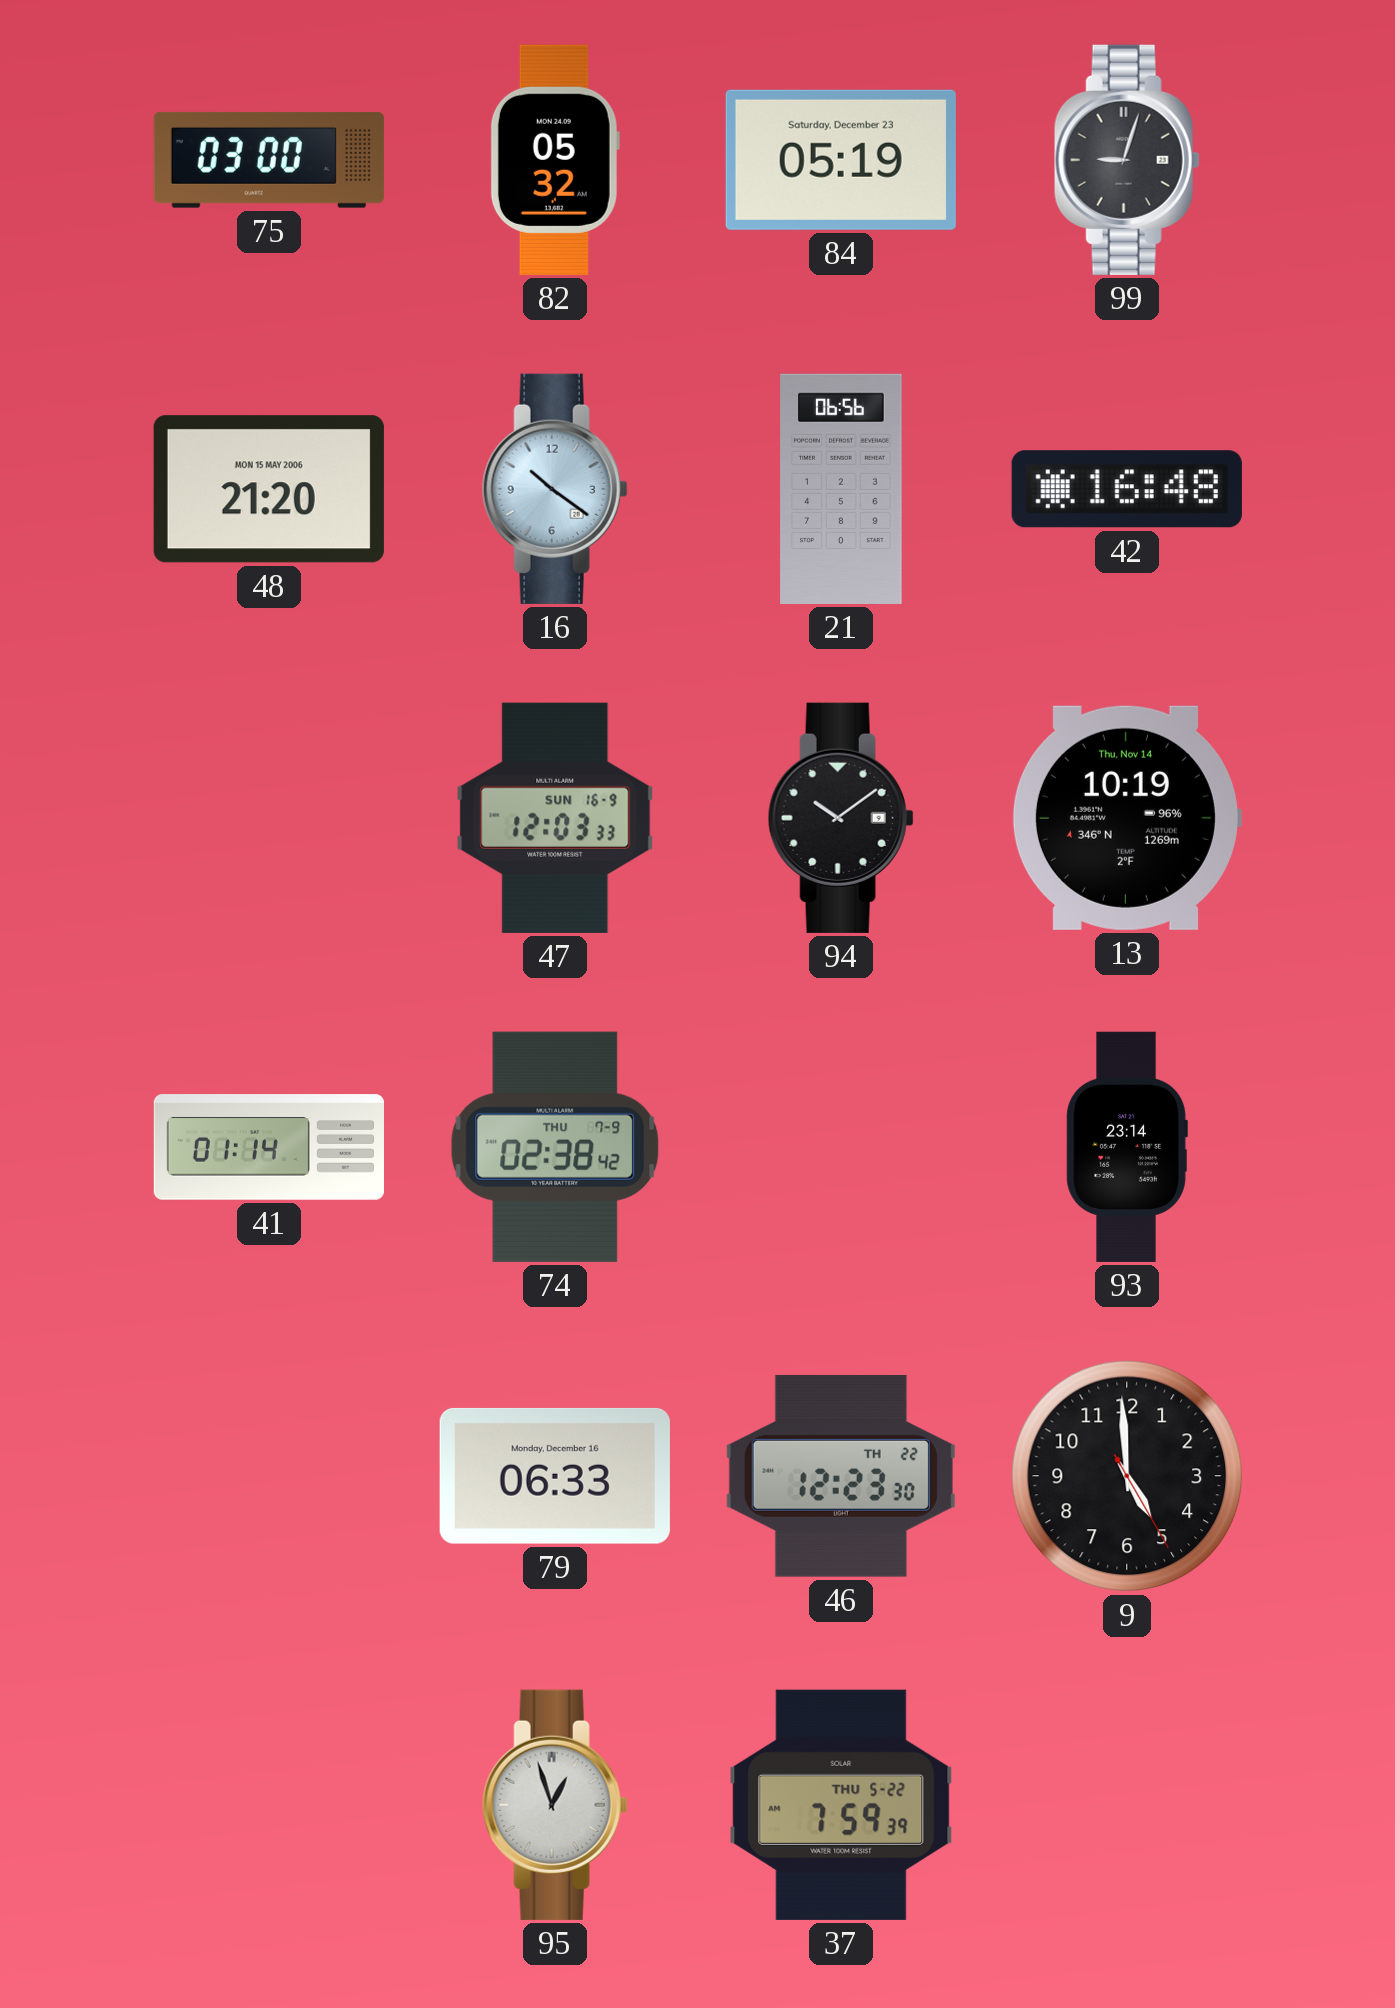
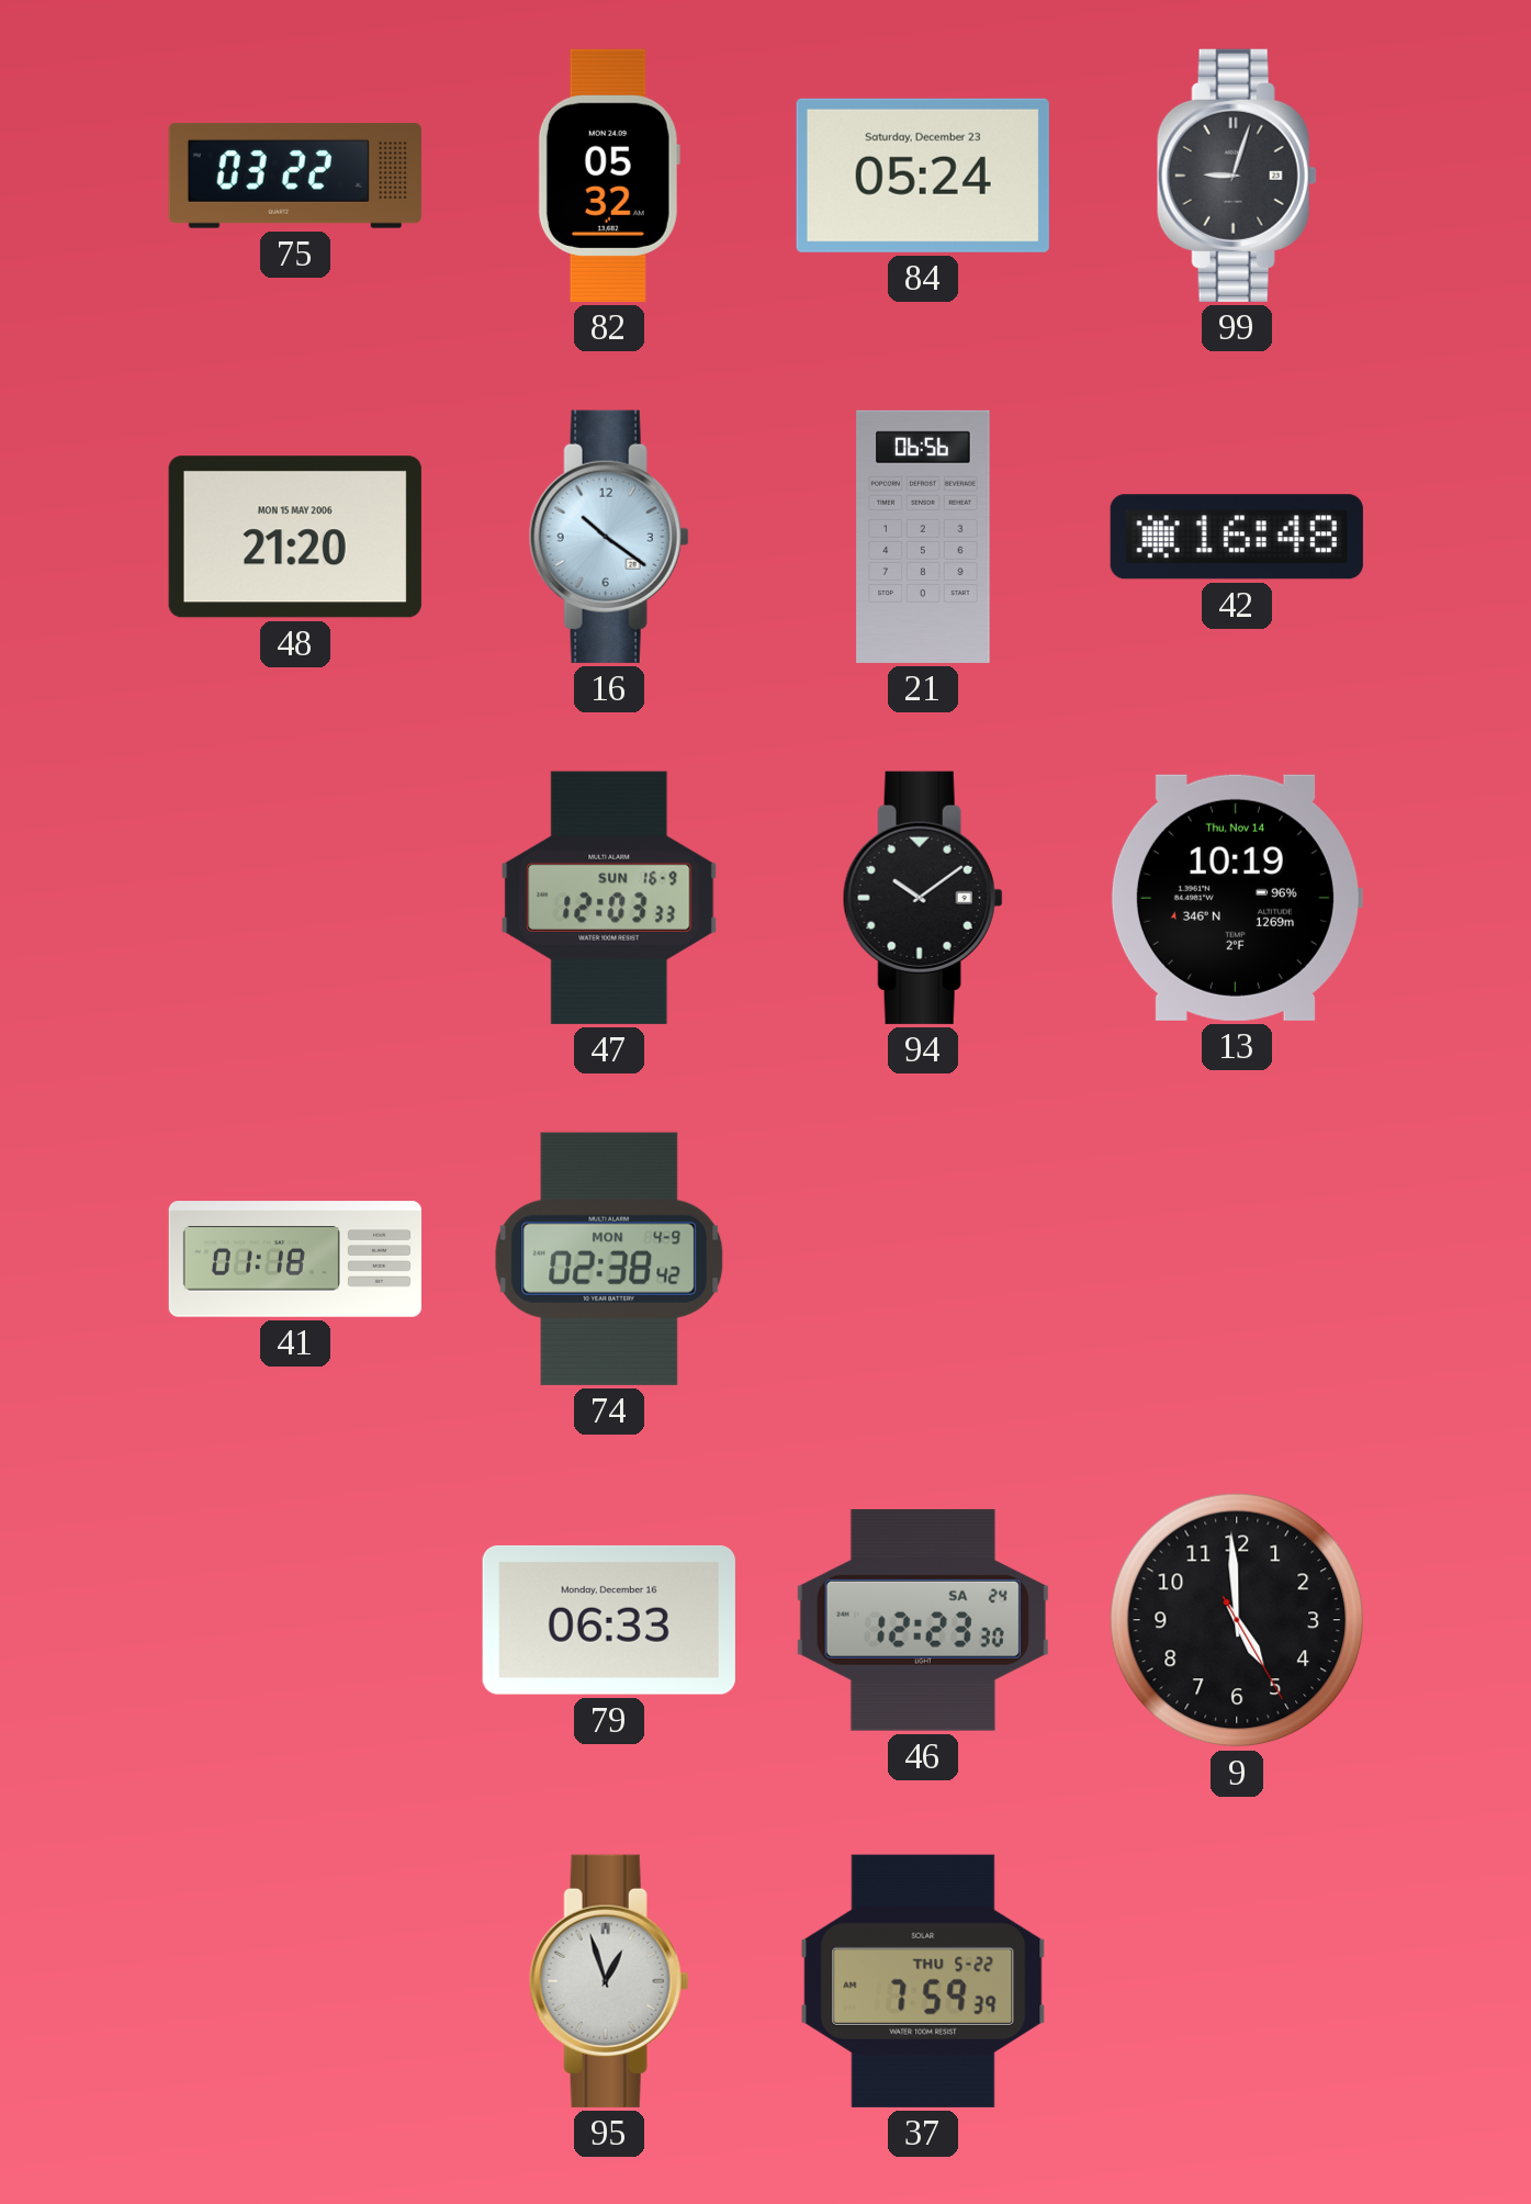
75: 03:00 -> 03:22
84: 05:19 -> 05:24
41: 01:14 -> 01:18
74 date: THU 7-9 -> MON 4-9
93: 23:14 -> none
46 date: TH 22 -> SA 24
